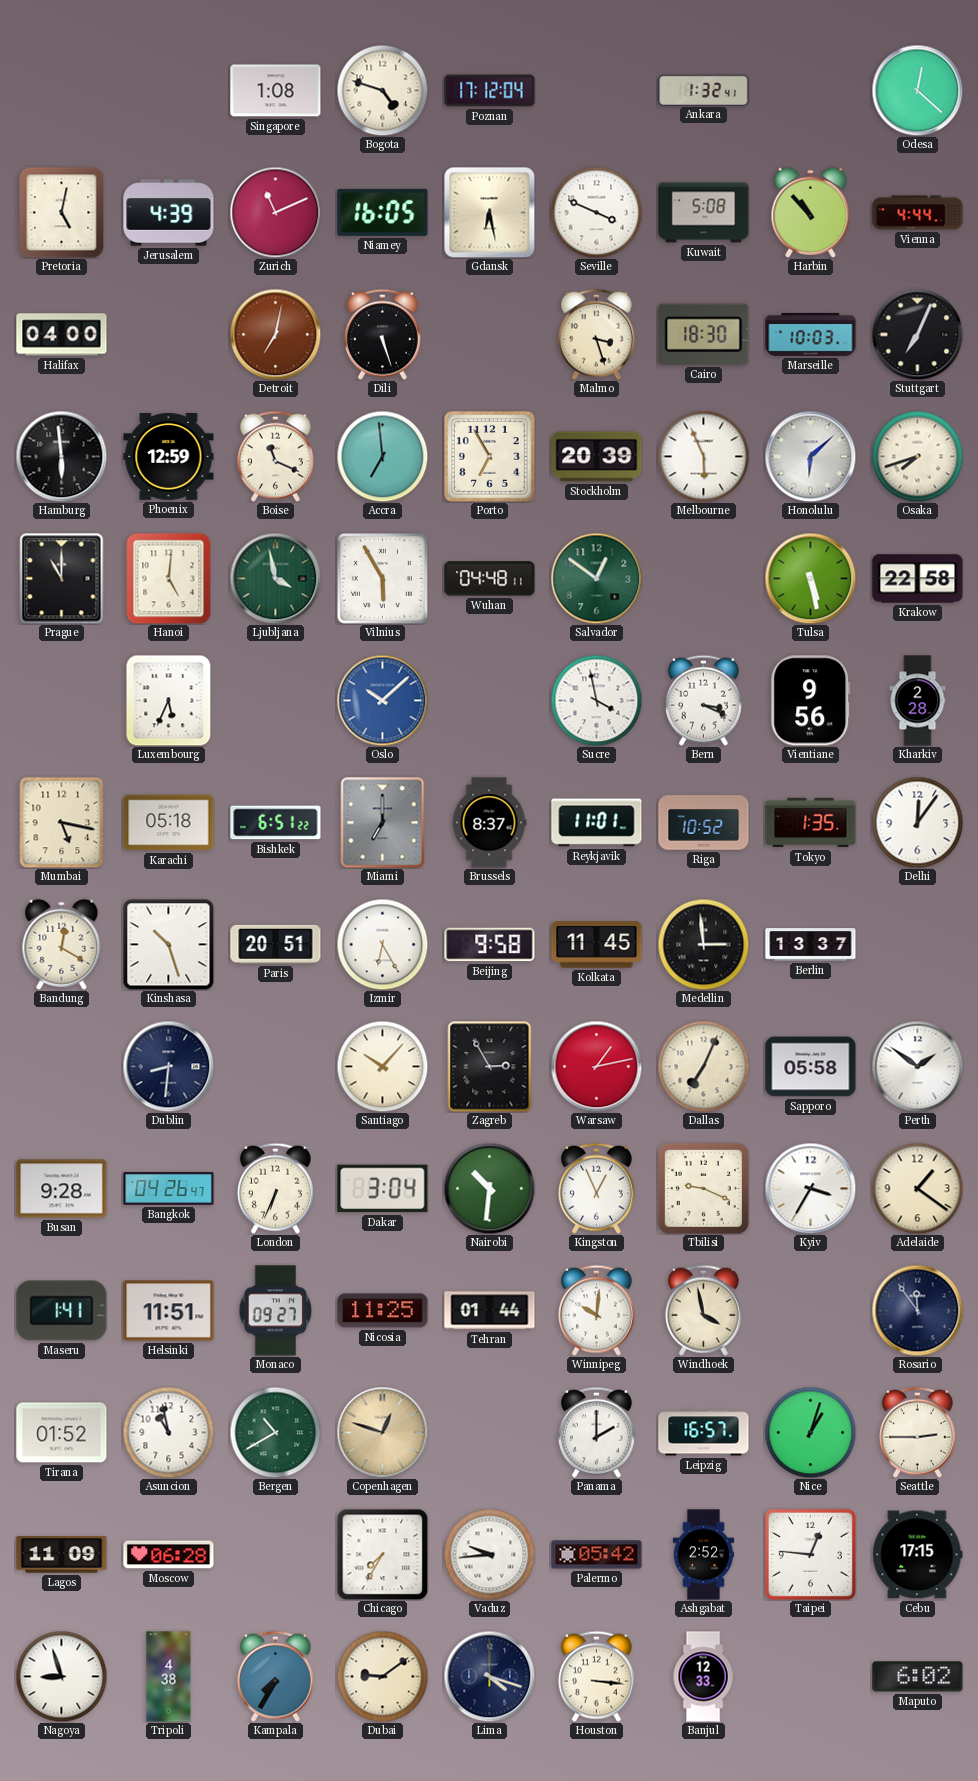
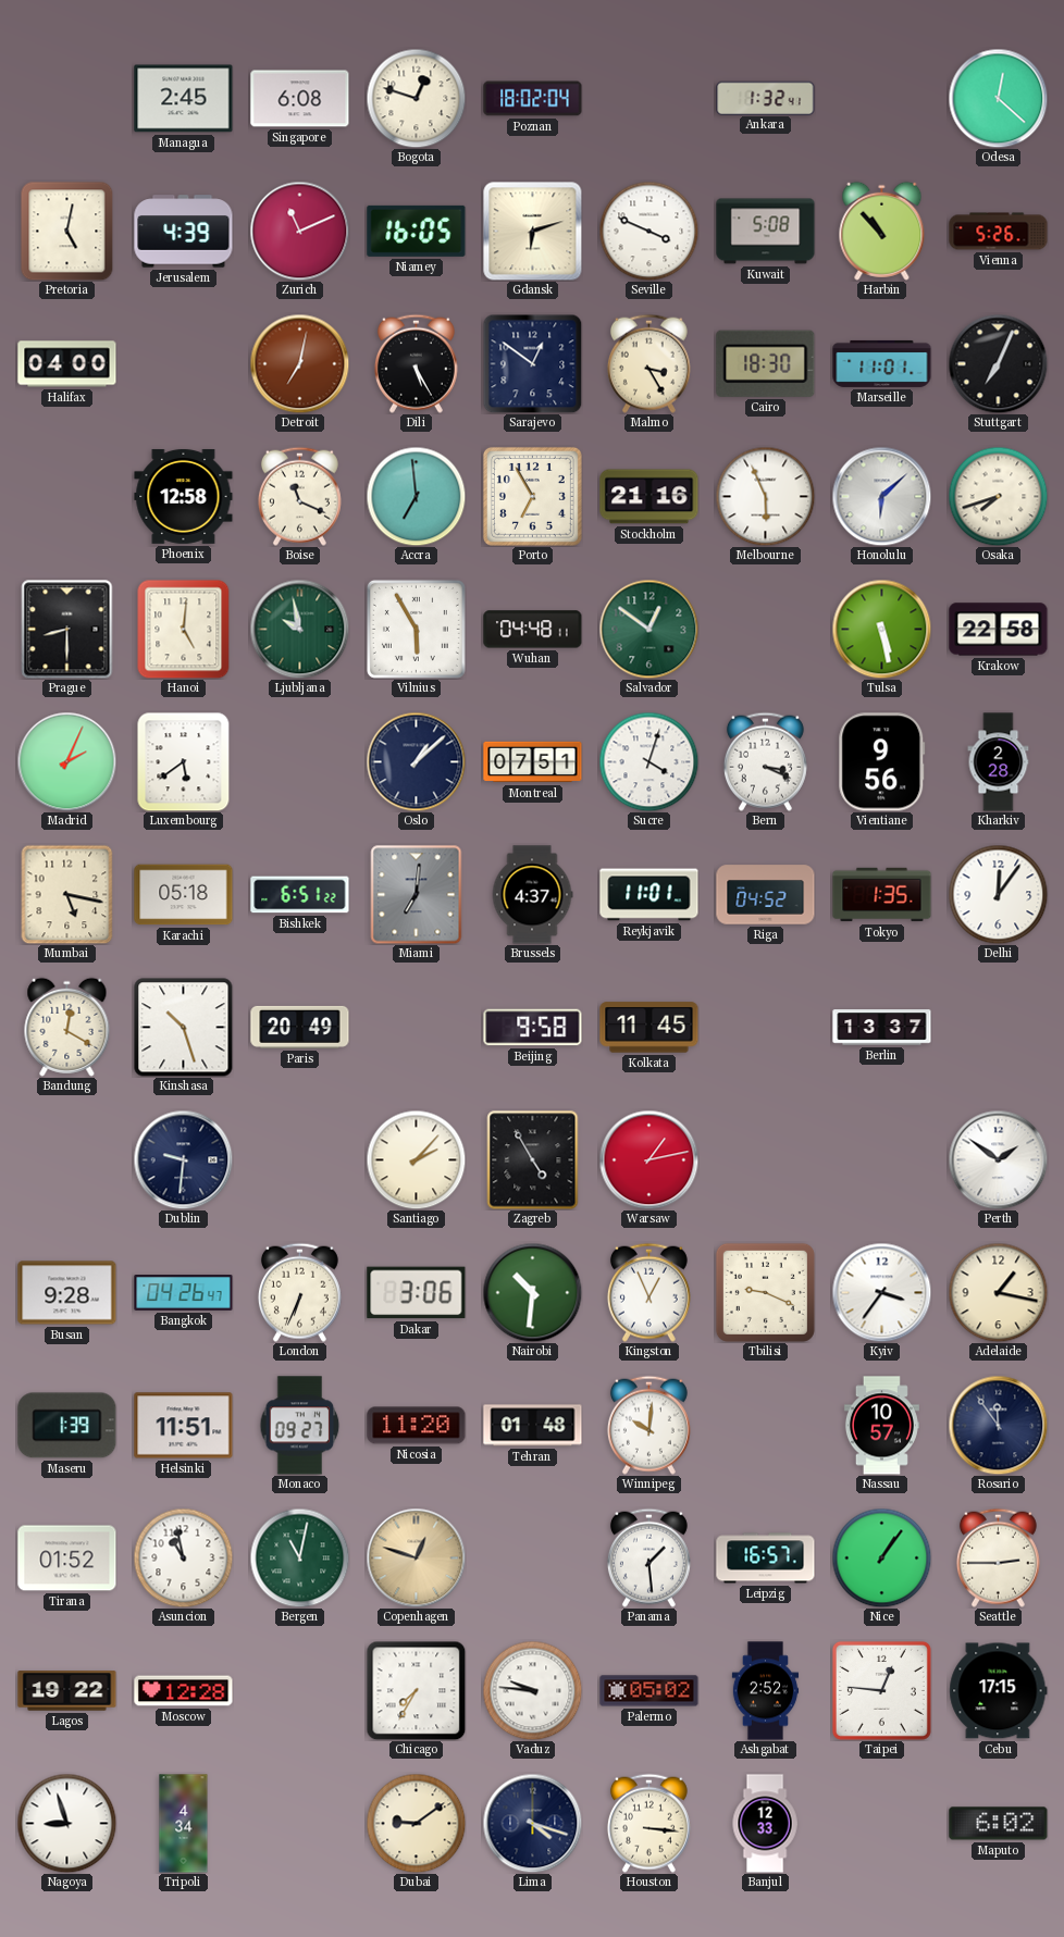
Managua: none -> 2:45
Singapore: 1:08 -> 6:08
Bogota: 4:48 -> 12:48
Poznan: 17:12 -> 18:02
Gdansk: 6:28 -> 6:12
Vienna: 4:44 -> 5:26
Dili: 5:27 -> 5:25
Sarajevo: none -> 12:51
Malmo: 3:27 -> 3:25
Marseille: 10:03 -> 11:01
Hamburg: 5:59 -> none
Phoenix: 12:59 -> 12:58
Stockholm: 20:39 -> 21:16
Prague: 11:00 -> 8:30
Ljubljana: 3:58 -> 9:58
Madrid: none -> 2:04
Luxembourg: 5:34 -> 5:39
Oslo: 10:08 -> 1:08
Oslo dial: blue -> navy
Montreal: none -> 07:51
Sucre: 3:58 -> 4:03
Miami: 7:00 -> 7:01
Brussels: 8:37 -> 4:37
Riga: 10:52 -> 04:52
Paris: 20:51 -> 20:49
Izmir: 6:25 -> none
Medellin: 2:59 -> none
Dublin: 8:31 -> 9:31
Santiago: 10:07 -> 2:07
Zagreb: 2:55 -> 4:55
Dallas: 7:04 -> none
Sapporo: 05:58 -> none
Dakar: 3:04 -> 3:06
Kyiv: 3:35 -> 3:36
Adelaide: 1:21 -> 1:17
Maseru: 1:41 -> 1:39
Nicosia: 11:25 -> 11:20
Tehran: 01:44 -> 01:48
Windhoek: 3:58 -> none
Nassau: none -> 10:57
Bergen: 10:40 -> 11:02
Panama: 2:00 -> 1:29
Nice: 1:03 -> 1:06
Lagos: 11:09 -> 19:22
Moscow: 06:28 -> 12:28
Vaduz: 9:44 -> 9:46
Palermo: 05:42 -> 05:02
Tripoli: 4:38 -> 4:34
Kampala: 7:35 -> none
